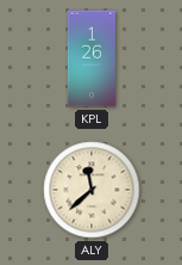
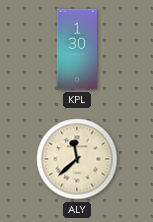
KPL: 1:26 -> 1:30
